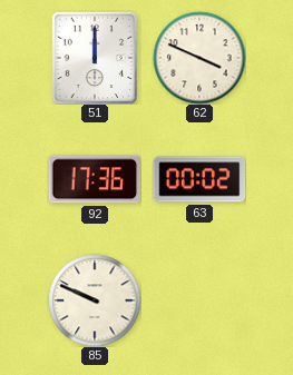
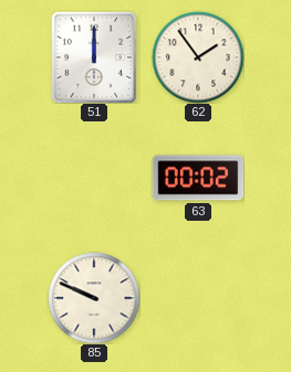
62: 3:49 -> 1:54
92: 17:36 -> none
